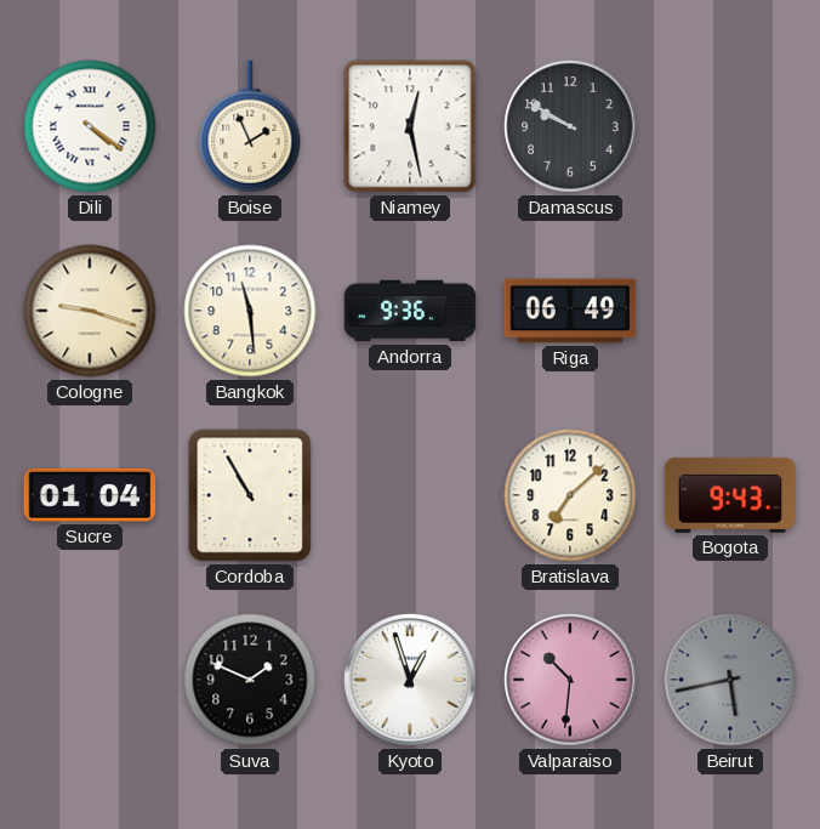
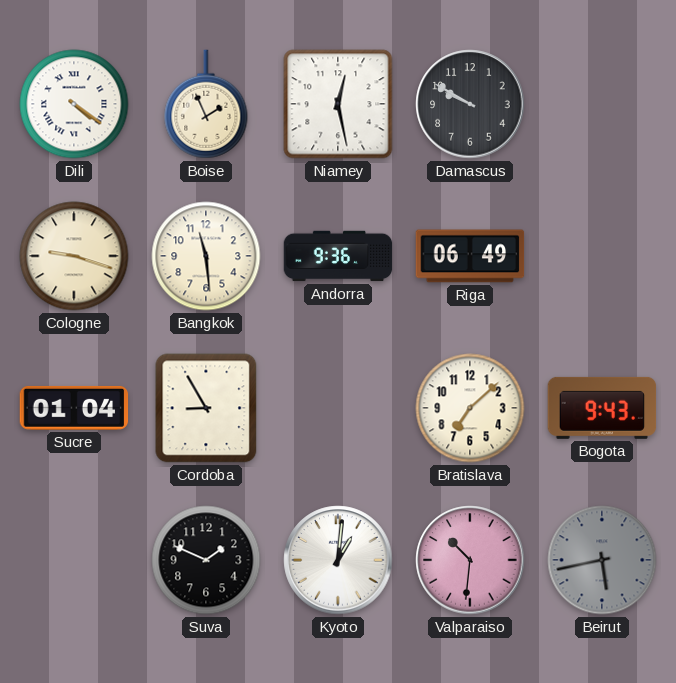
Cordoba: 10:55 -> 8:55
Kyoto: 12:57 -> 1:01
